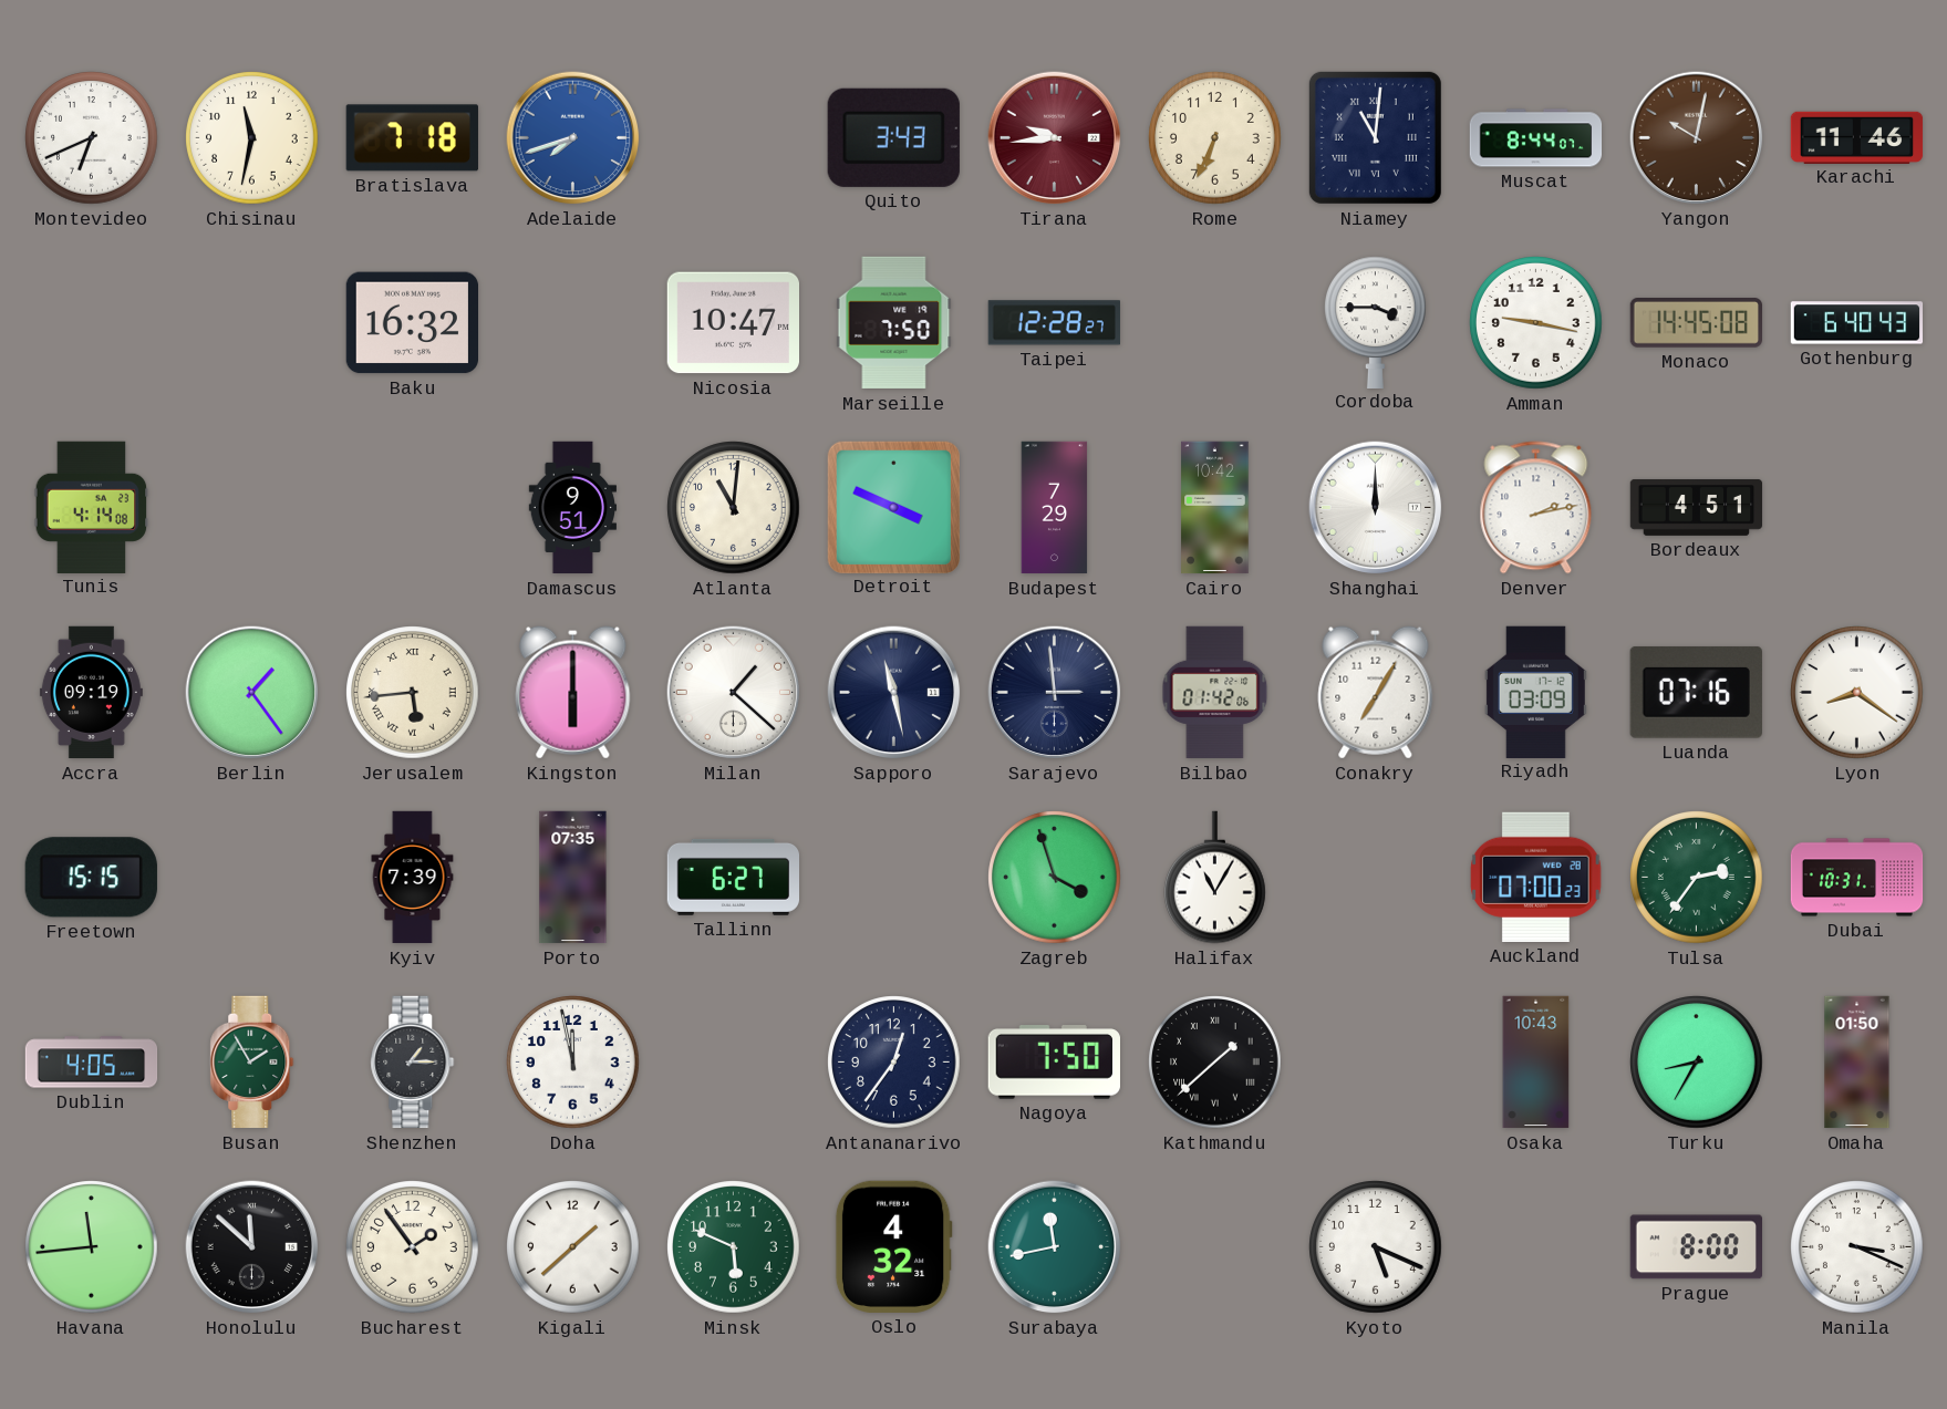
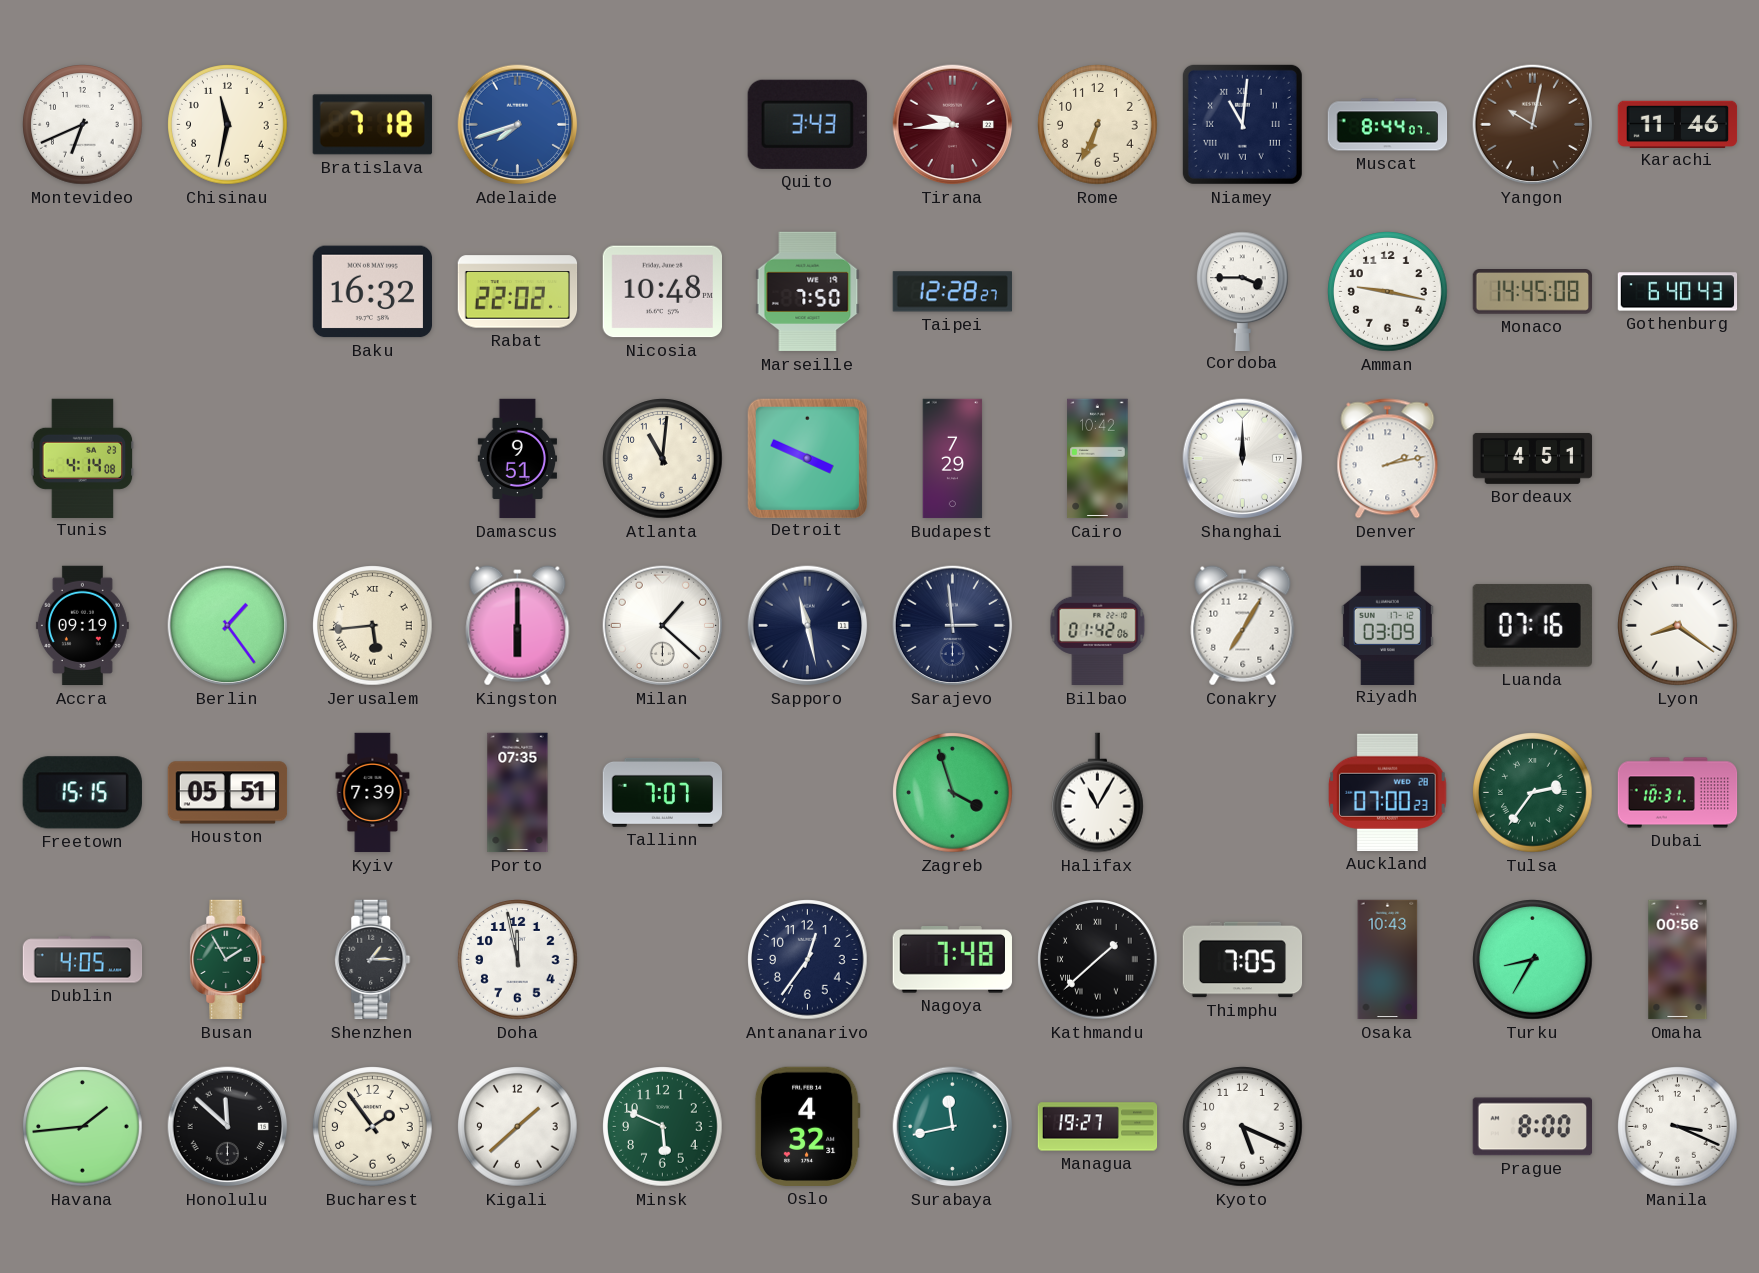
Rabat: none -> 22:02
Nicosia: 10:47 -> 10:48
Houston: none -> 05:51
Tallinn: 6:27 -> 7:07
Nagoya: 7:50 -> 7:48
Thimphu: none -> 7:05
Omaha: 01:50 -> 00:56
Havana: 11:44 -> 1:44
Managua: none -> 19:27
